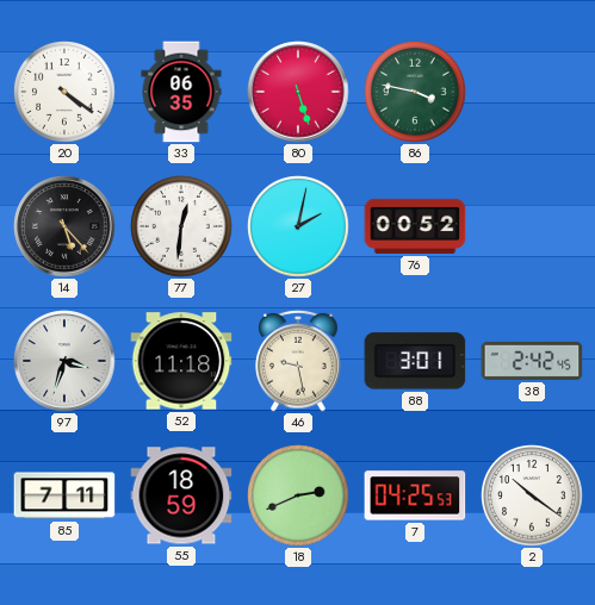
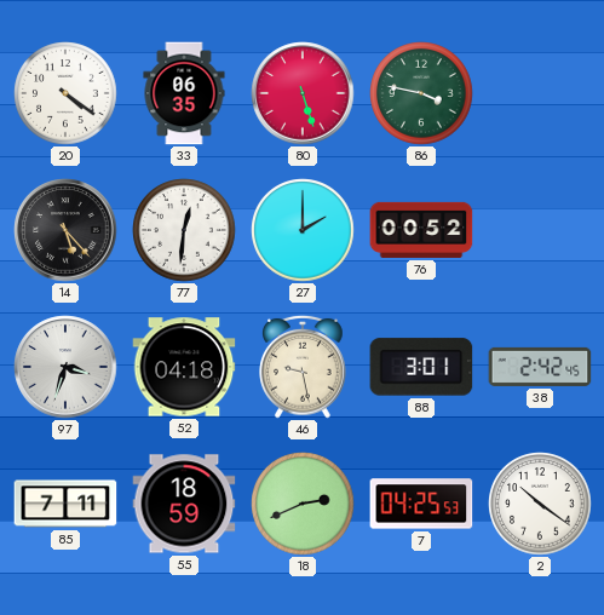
27: 2:02 -> 2:00
52: 11:18 -> 04:18
